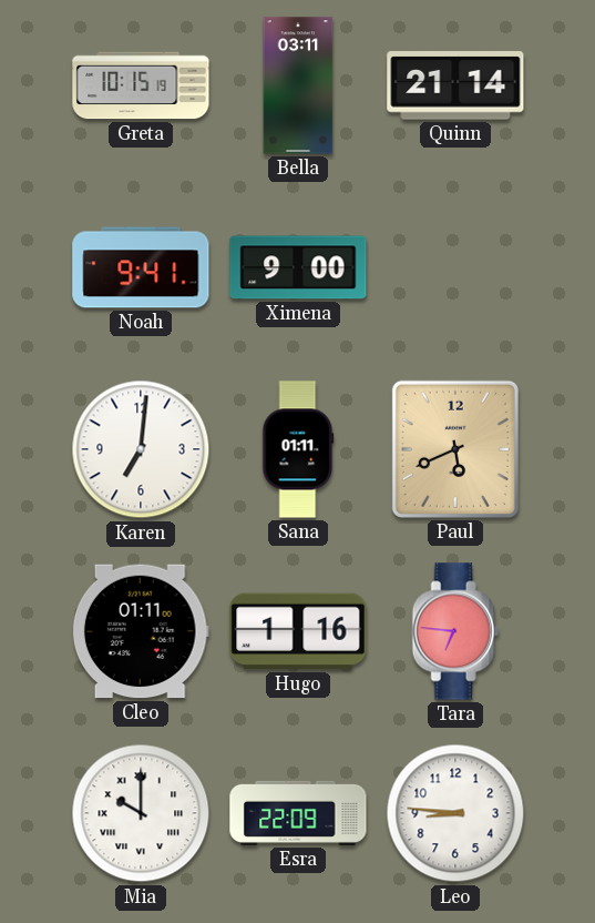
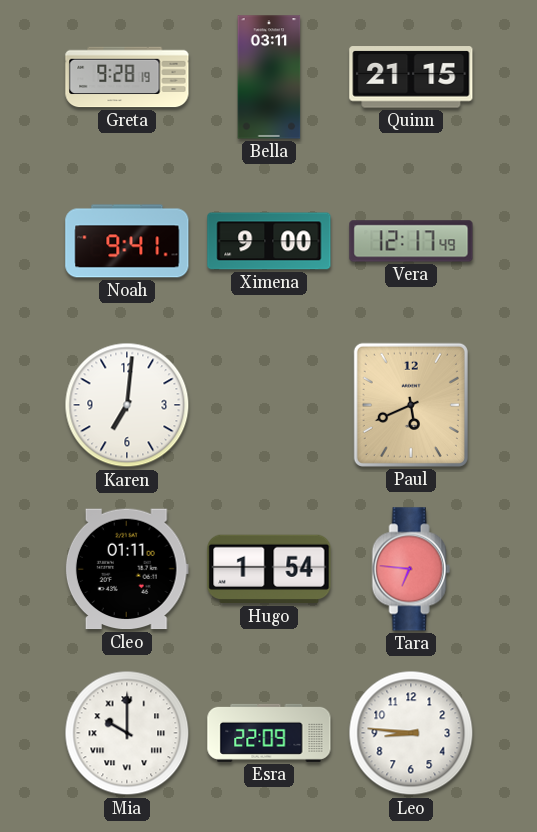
Greta: 10:15 -> 9:28
Quinn: 21:14 -> 21:15
Vera: none -> 12:17
Sana: 01:11 -> none
Hugo: 1:16 -> 1:54
